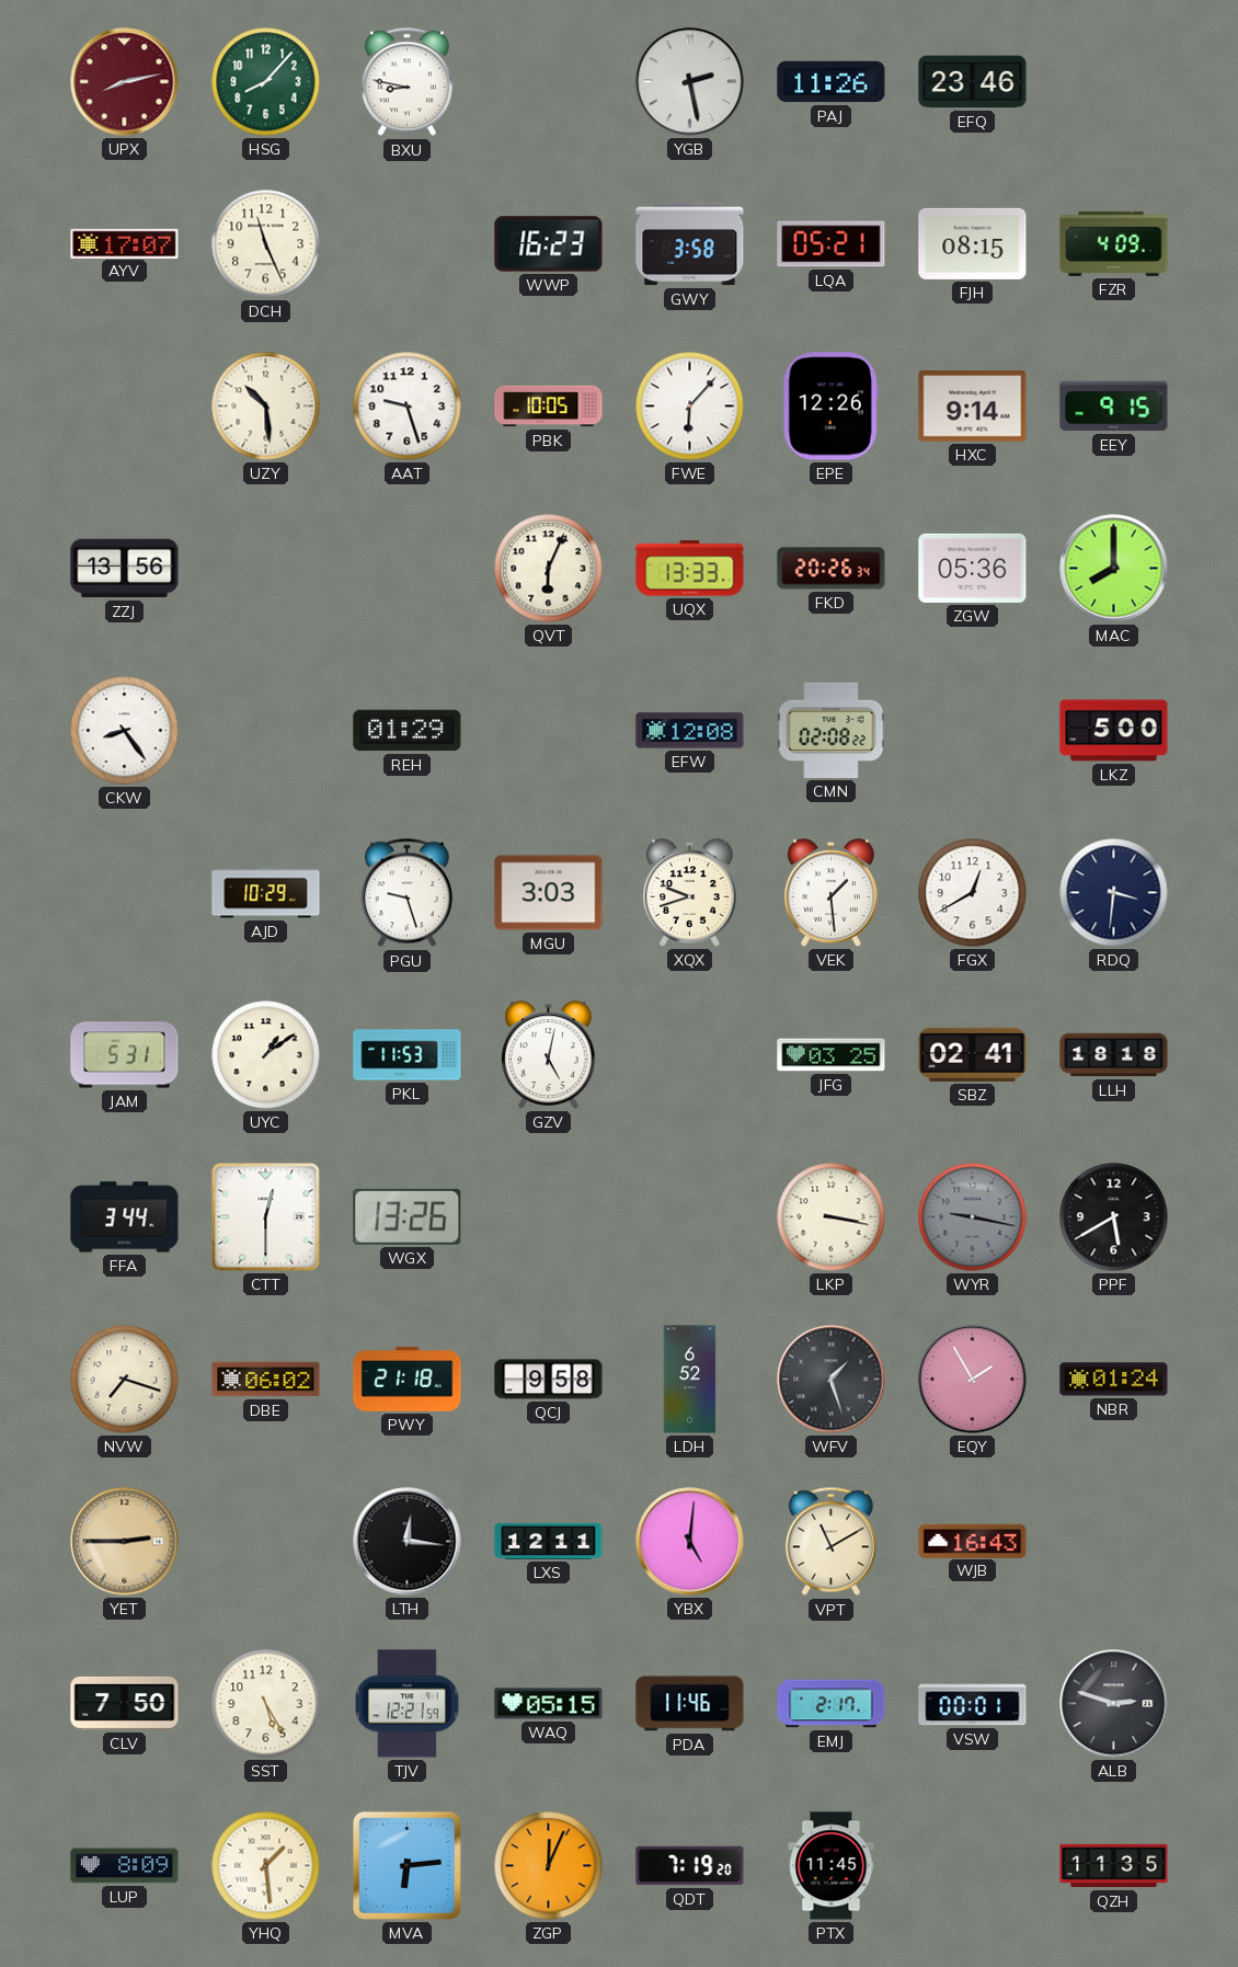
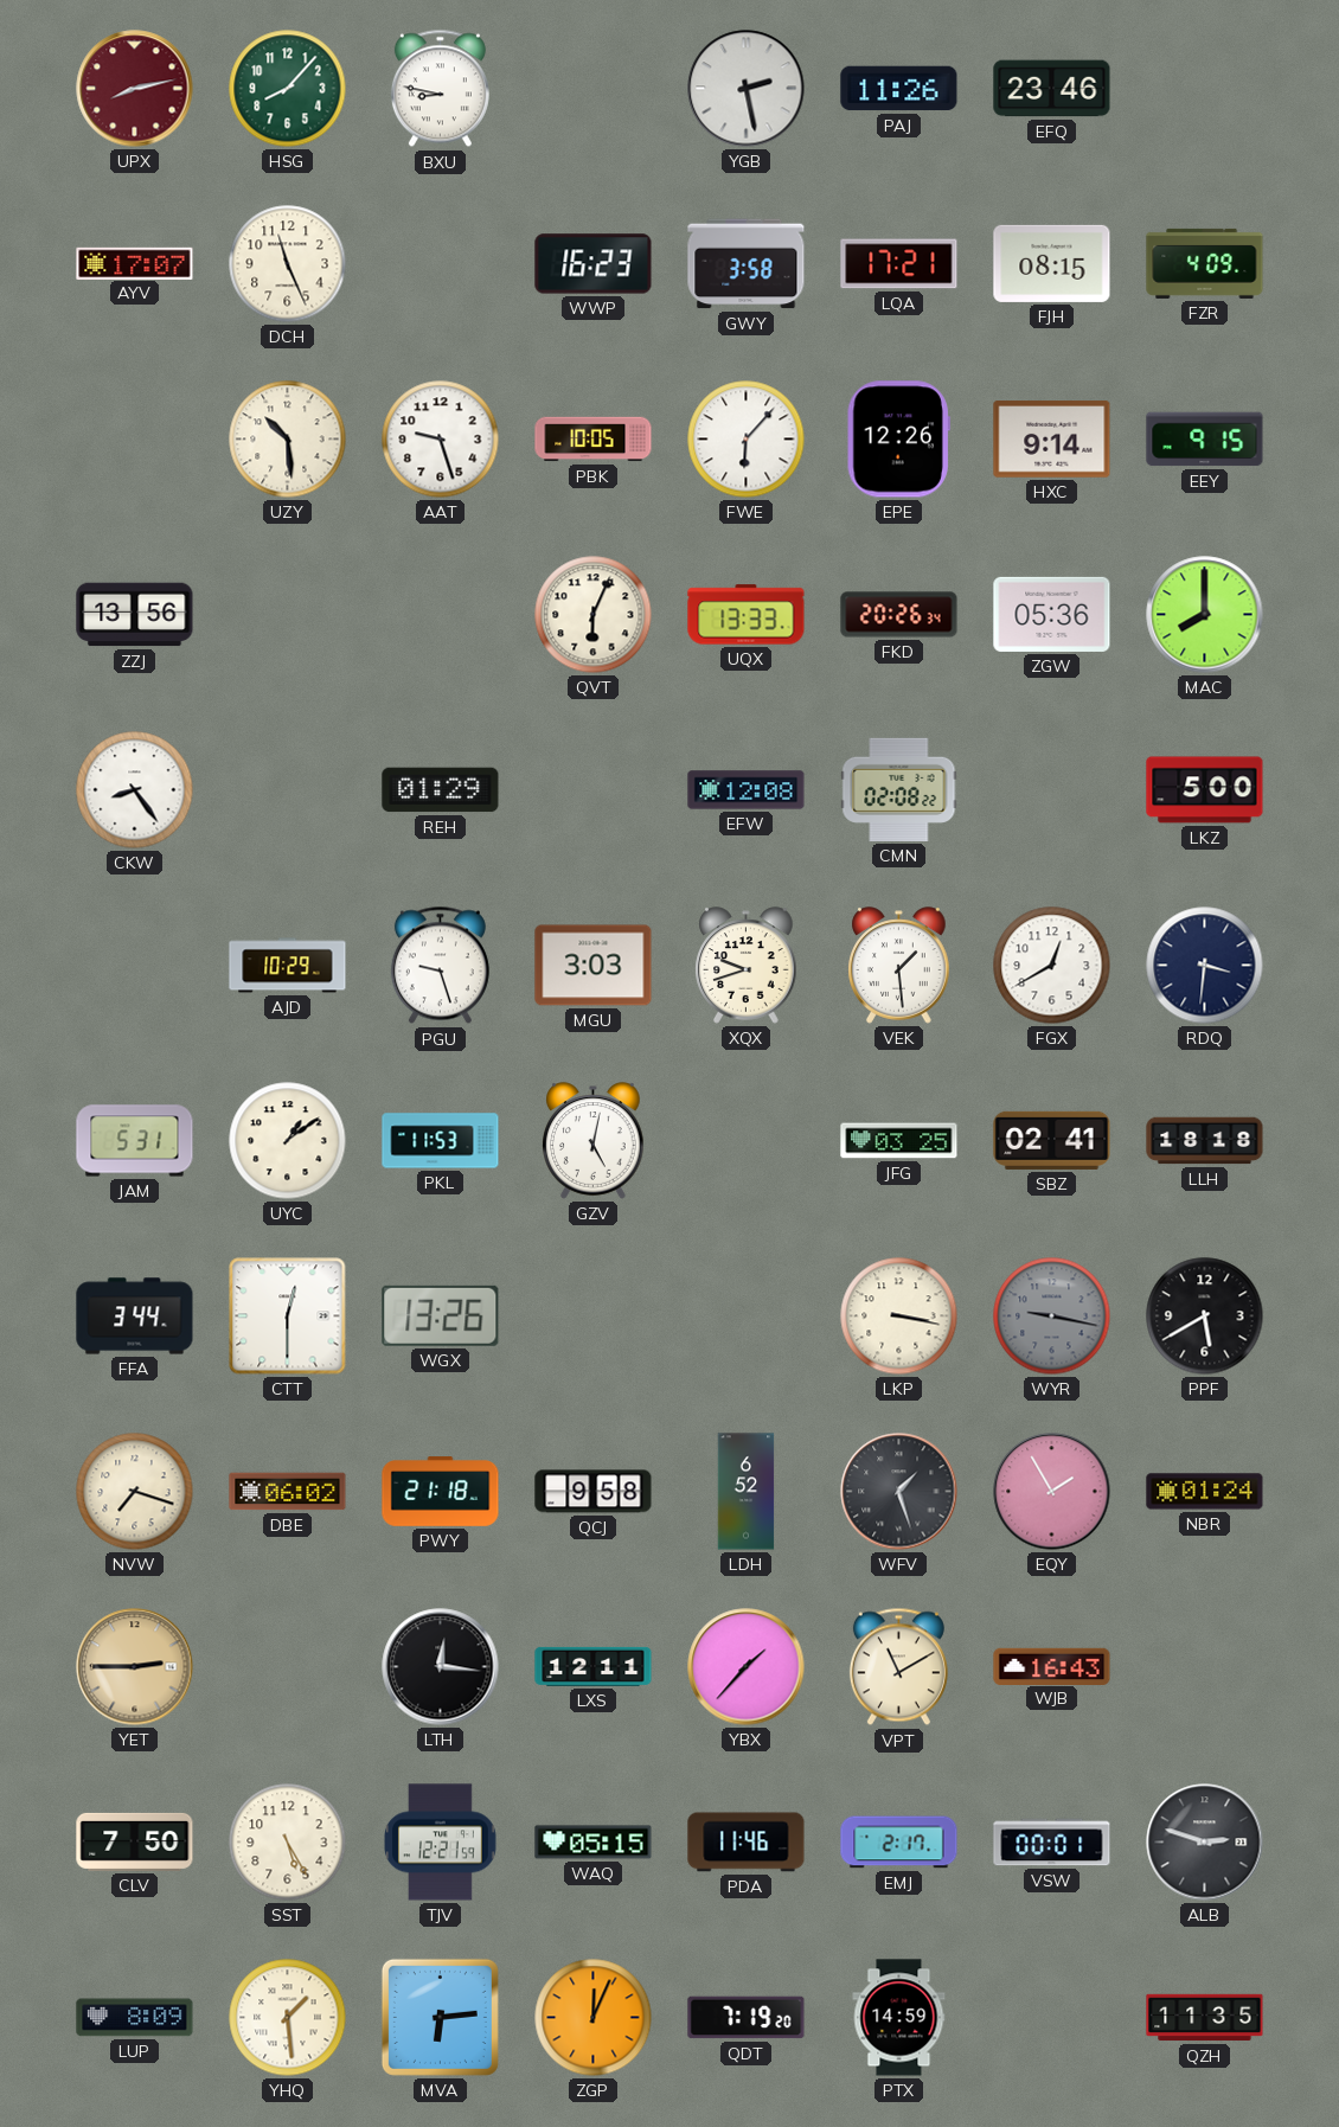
LQA: 05:21 -> 17:21
YBX: 5:01 -> 1:37
PTX: 11:45 -> 14:59
